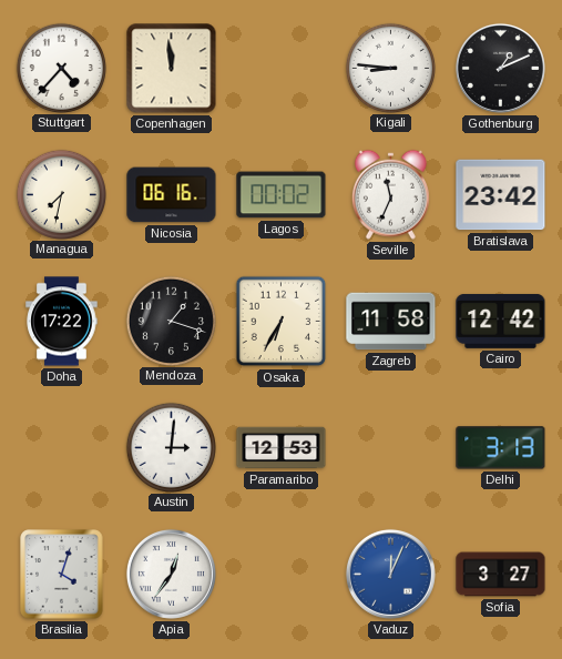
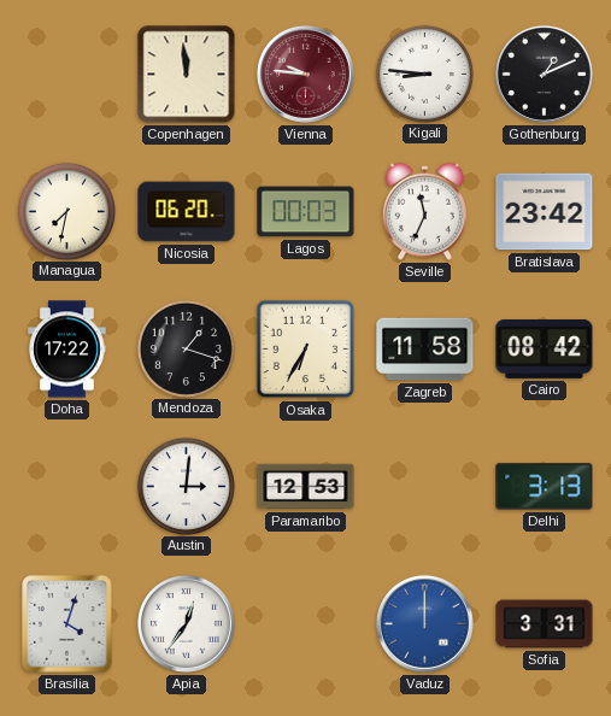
Stuttgart: 4:37 -> none
Vienna: none -> 9:46
Nicosia: 06:16 -> 06:20
Lagos: 00:02 -> 00:03
Cairo: 12:42 -> 08:42
Vaduz: 12:04 -> 12:00
Sofia: 3:27 -> 3:31
